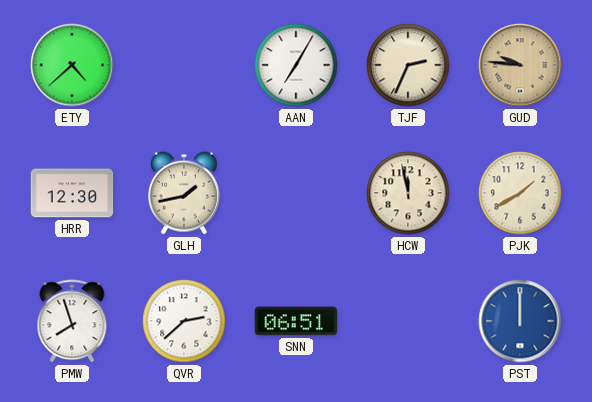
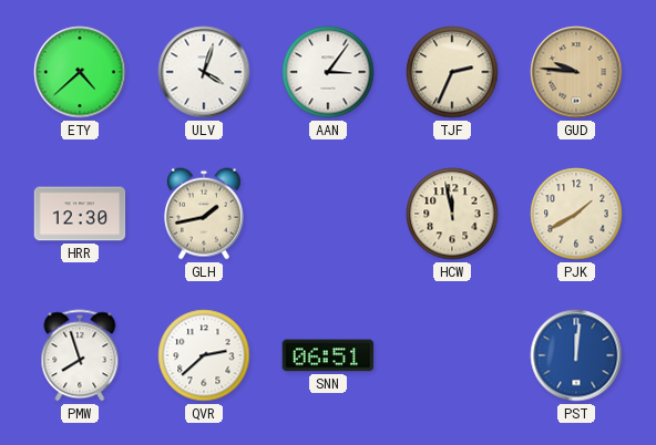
ULV: none -> 4:03
AAN: 7:05 -> 3:06
PST: 12:00 -> 12:01
